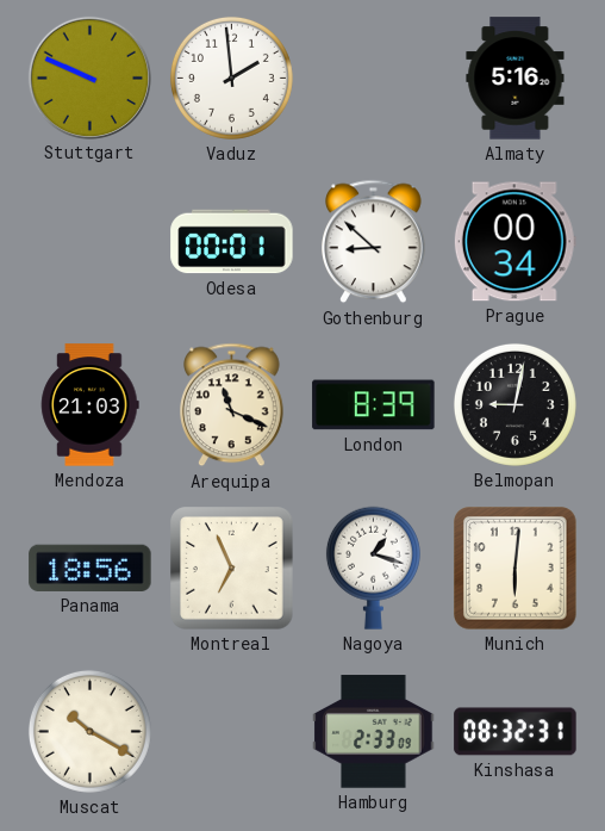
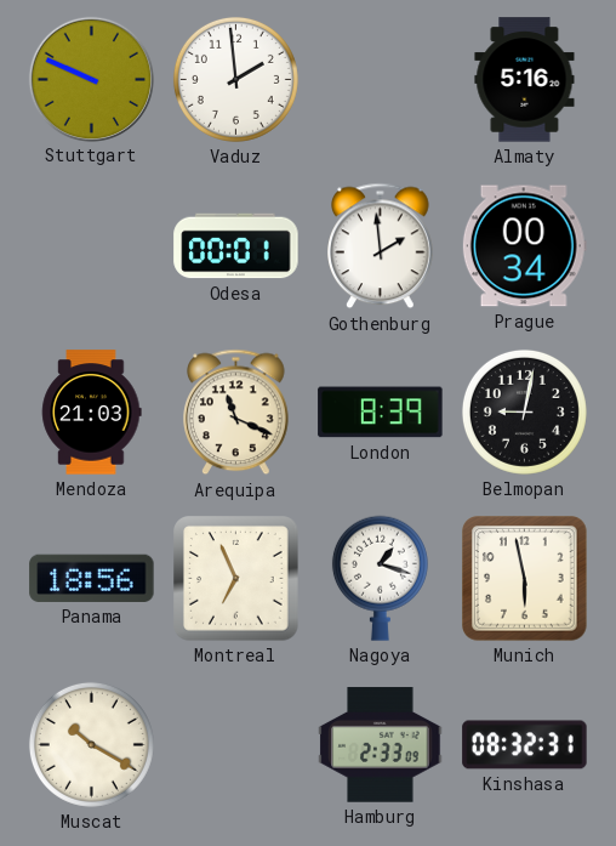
Gothenburg: 8:52 -> 1:59
Munich: 6:01 -> 5:58
